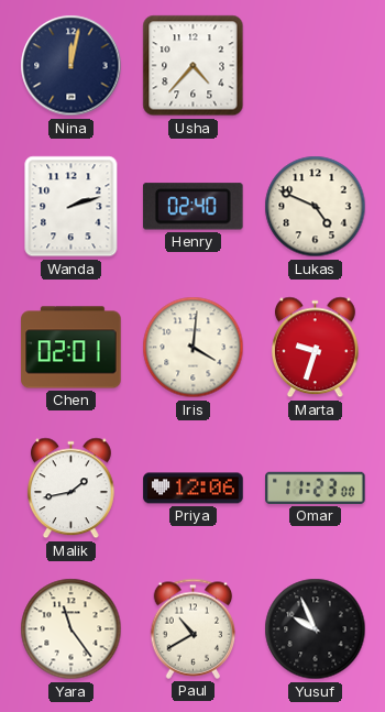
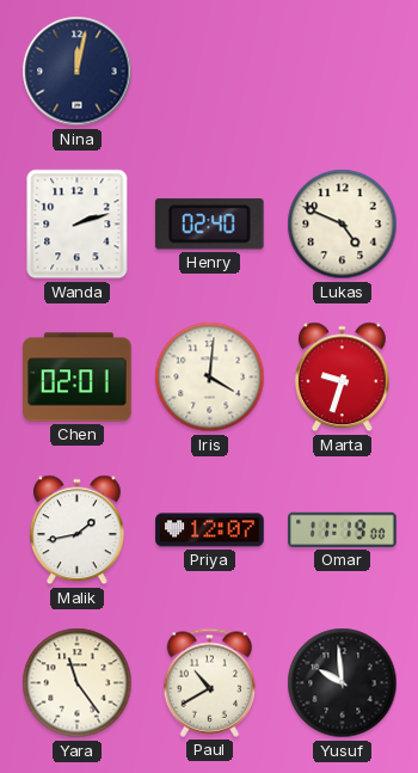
Usha: 4:37 -> none
Priya: 12:06 -> 12:07
Omar: 11:23 -> 11:19
Yusuf: 9:56 -> 9:59
